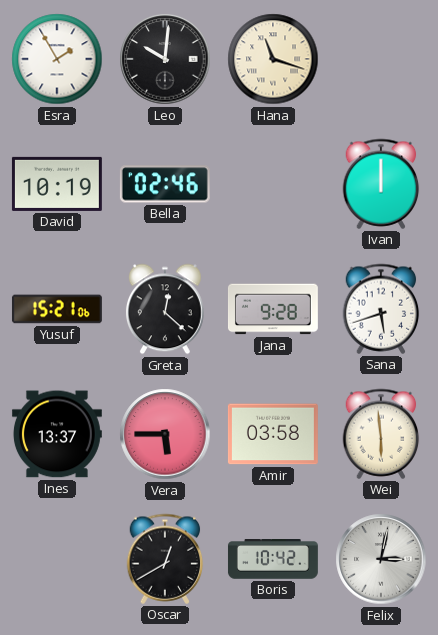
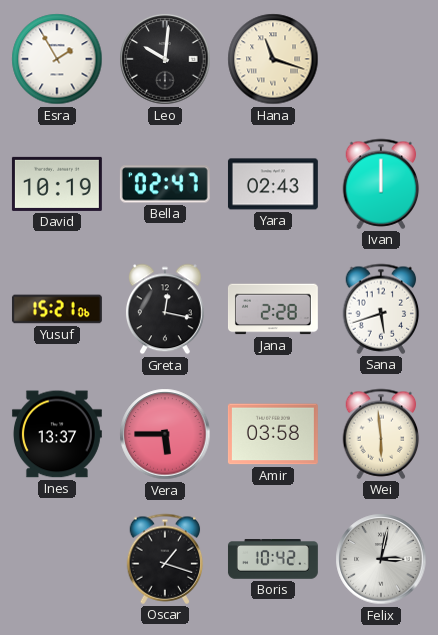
Bella: 02:46 -> 02:47
Yara: none -> 02:43
Greta: 12:22 -> 12:17
Jana: 9:28 -> 2:28
Oscar: 12:40 -> 1:18
